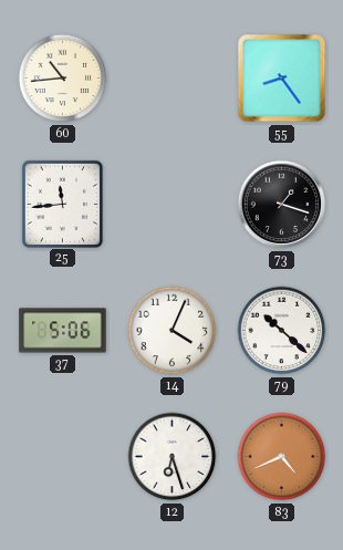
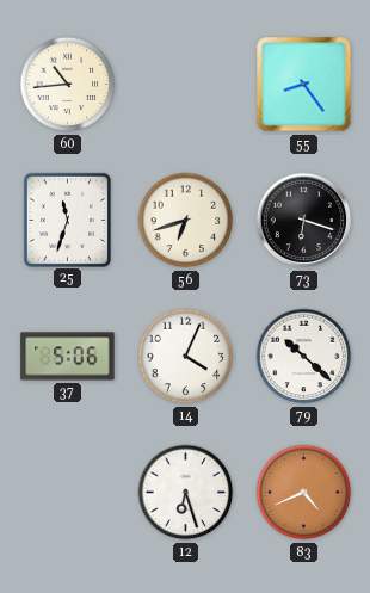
25: 11:44 -> 11:33
56: none -> 6:42
73: 1:18 -> 6:18
